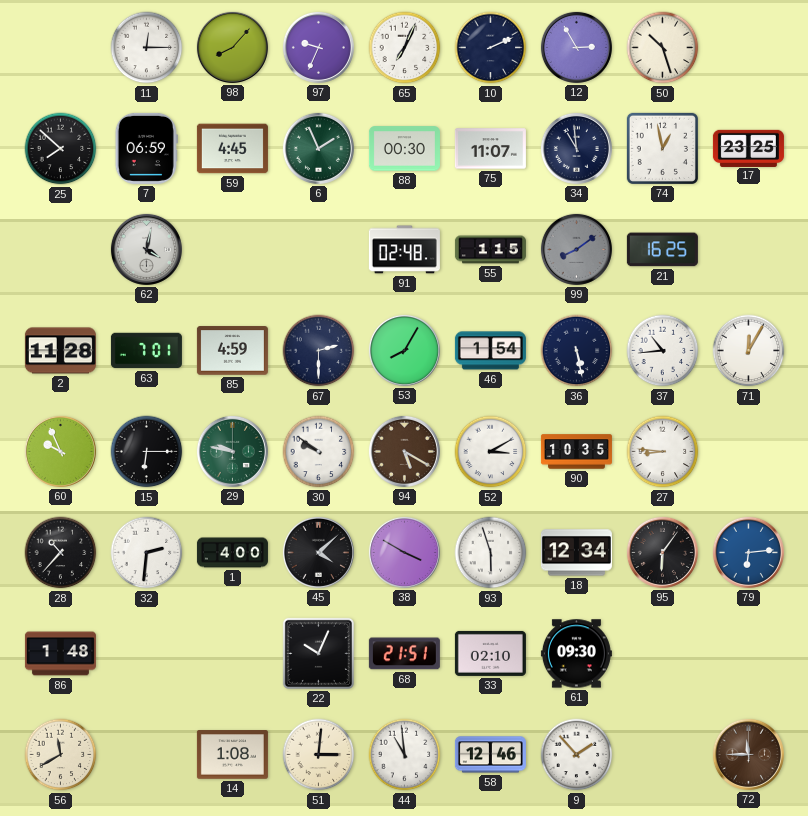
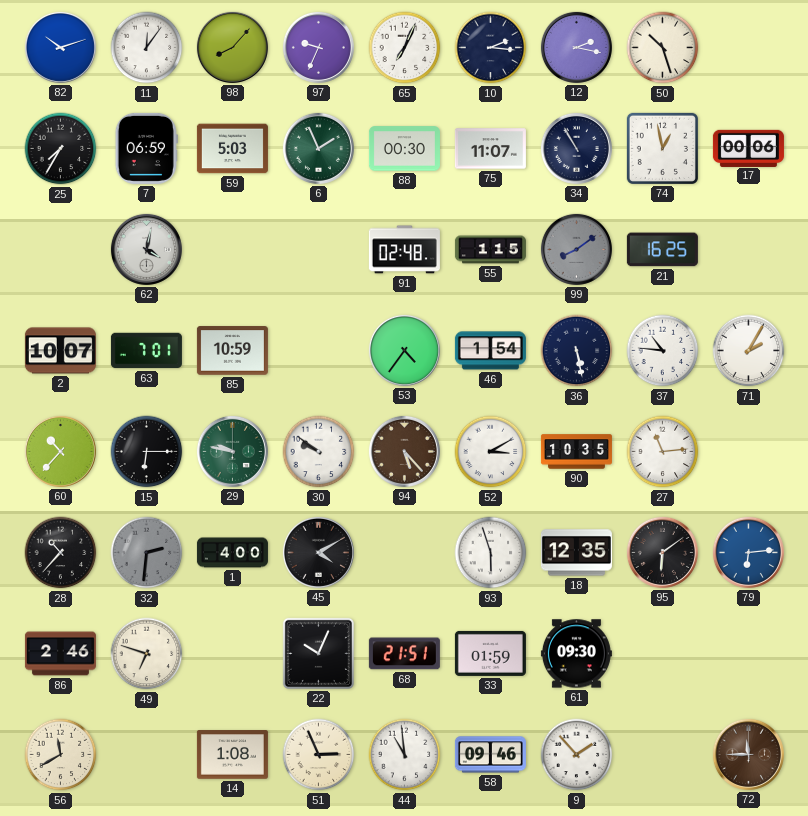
82: none -> 10:12
11: 12:15 -> 12:06
10: 2:11 -> 2:16
12: 2:55 -> 2:17
25: 7:52 -> 7:35
59: 4:45 -> 5:03
34: 10:59 -> 10:55
17: 23:25 -> 00:06
2: 11:28 -> 10:07
85: 4:59 -> 10:59
67: 2:30 -> none
53: 8:05 -> 4:36
37: 10:44 -> 10:46
71: 12:05 -> 2:05
60: 9:56 -> 10:37
94: 5:20 -> 5:23
27: 8:46 -> 11:14
32 dial: white -> grey
45: 4:08 -> 4:10
38: 3:50 -> none
18: 12:34 -> 12:35
95: 6:06 -> 6:09
86: 1:48 -> 2:46
49: none -> 6:48
33: 02:10 -> 01:59
51: 3:01 -> 2:56
58: 12:46 -> 09:46
